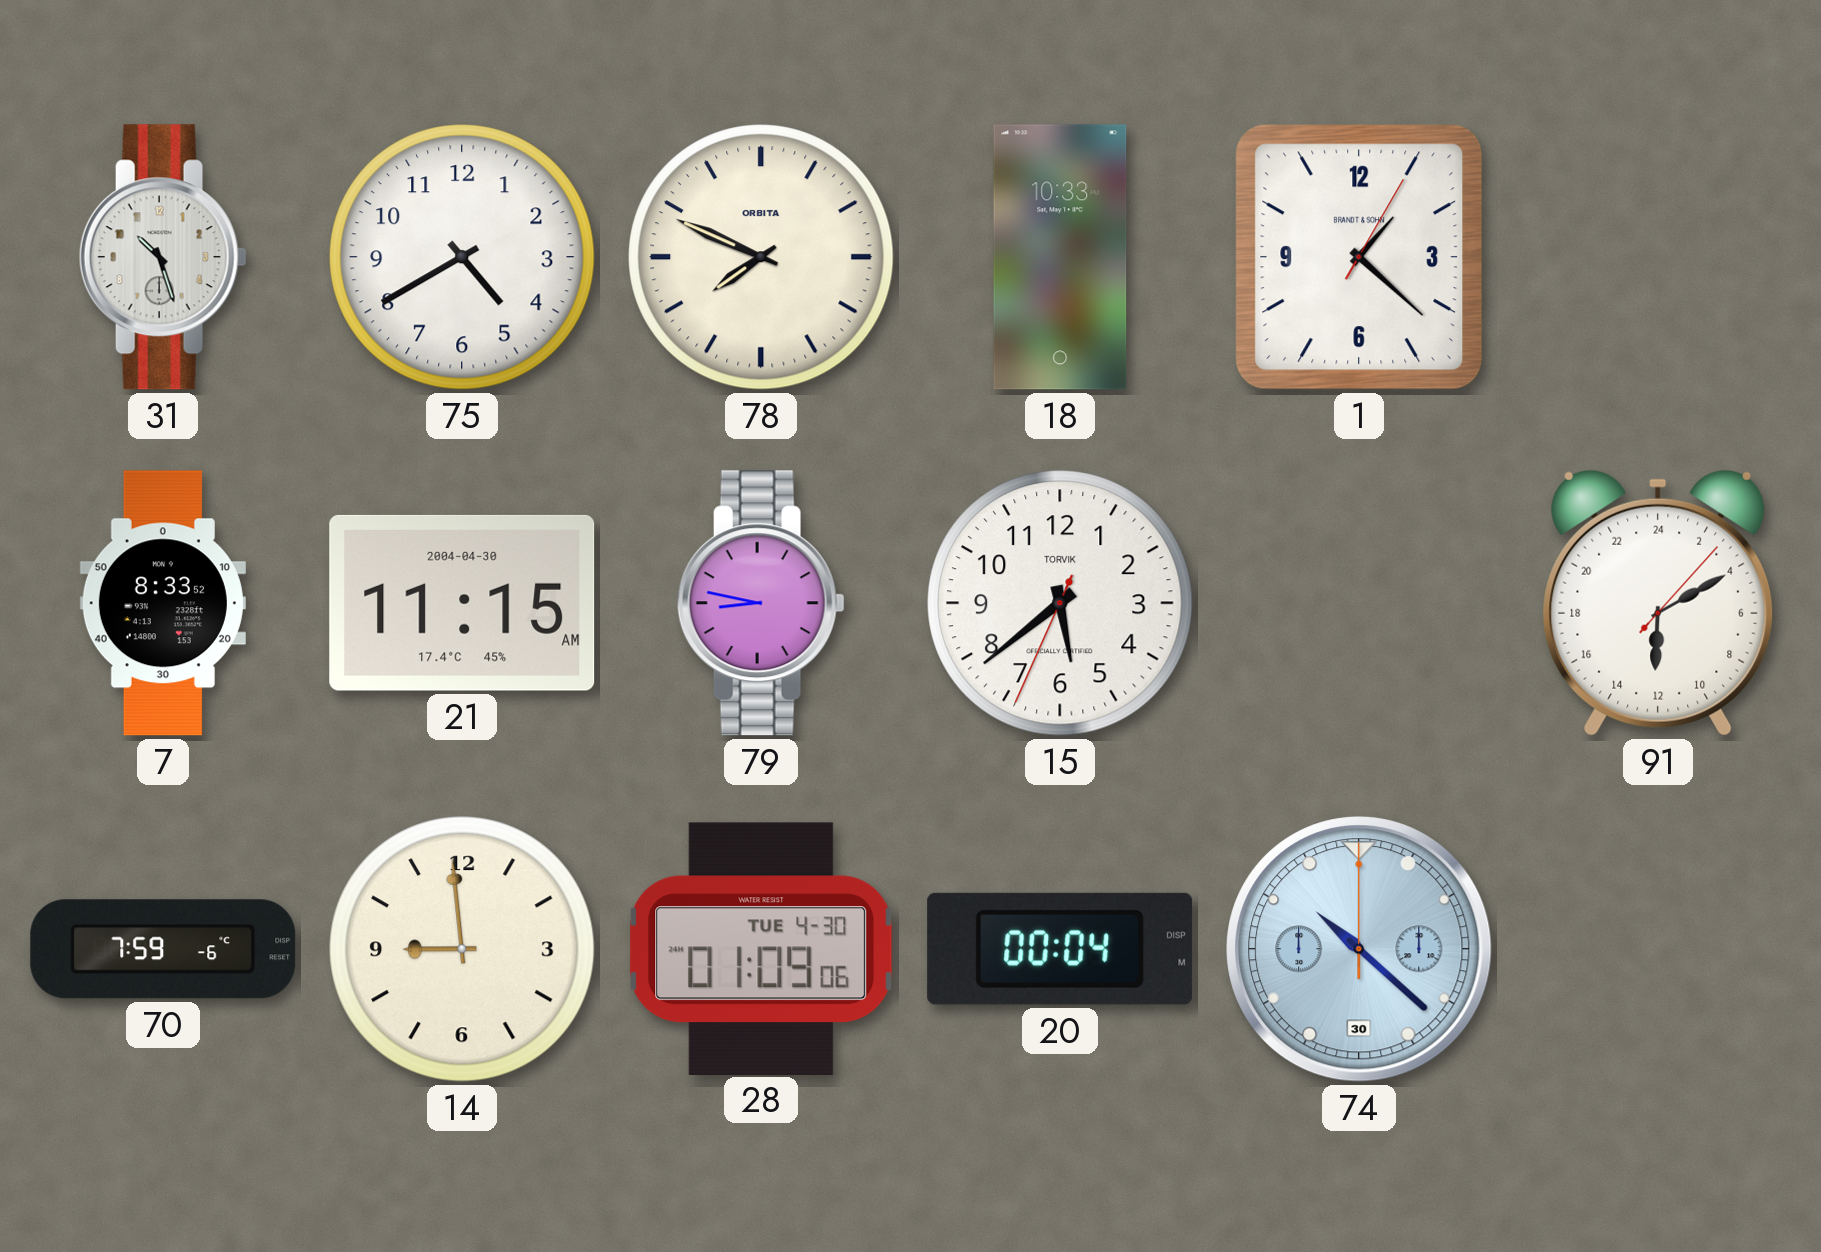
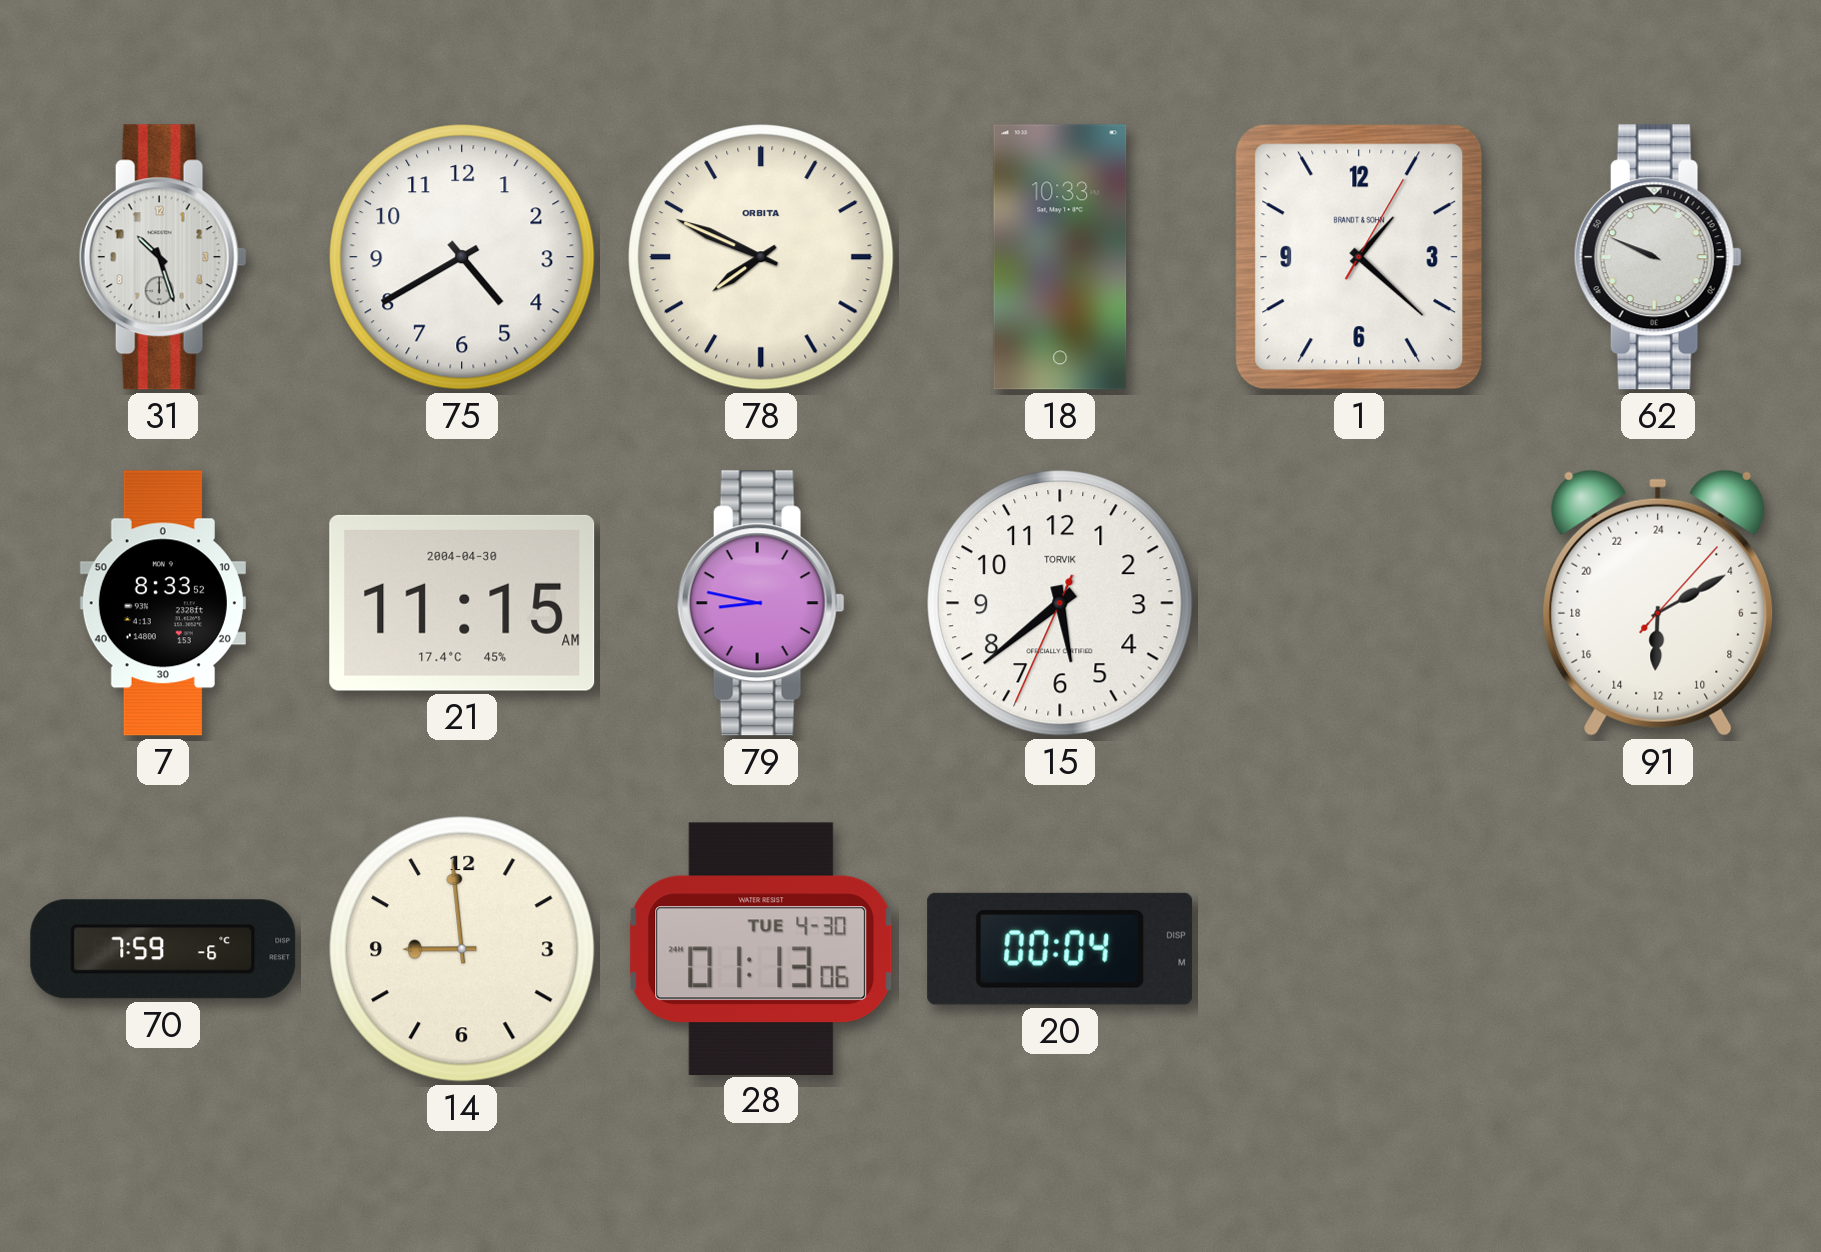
62: none -> 9:49
28: 01:09 -> 01:13
74: 10:22 -> none
